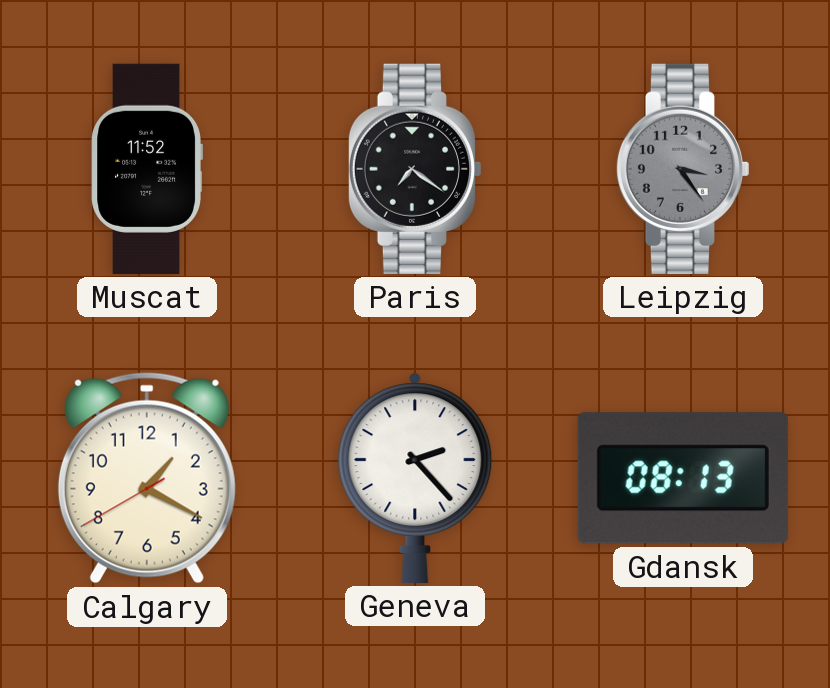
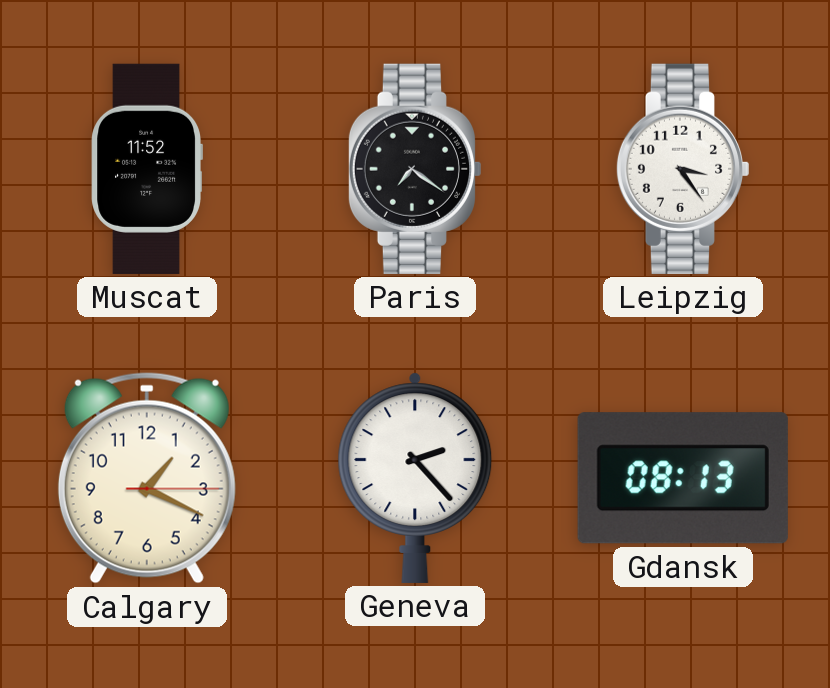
Leipzig dial: grey -> white
Calgary: 1:19:40 -> 1:19:15
